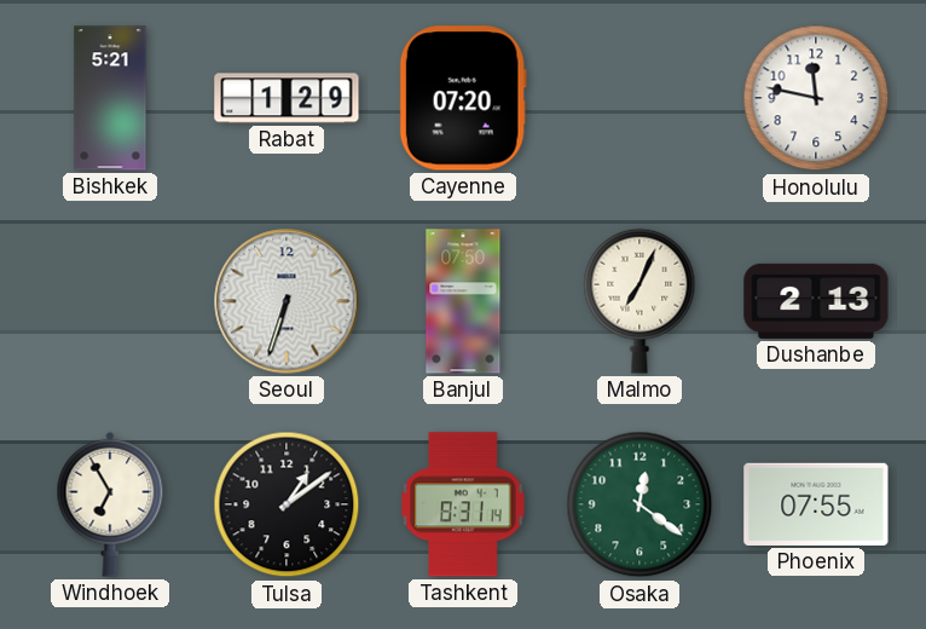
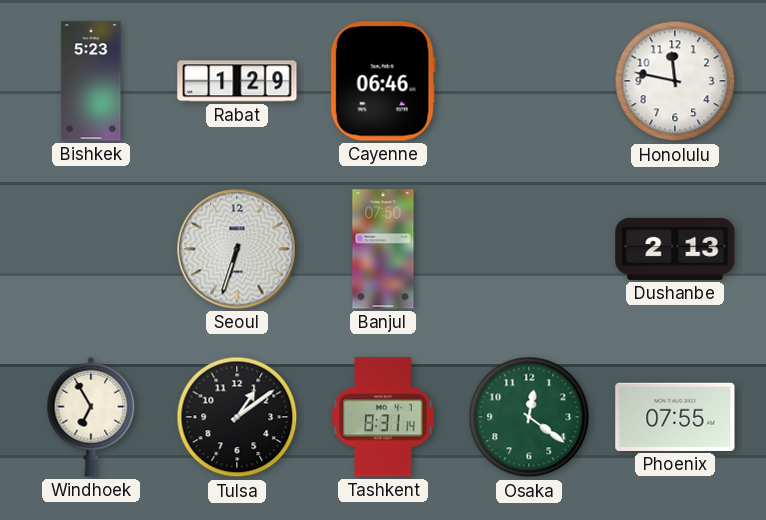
Bishkek: 5:21 -> 5:23
Cayenne: 07:20 -> 06:46
Malmo: 7:04 -> none
